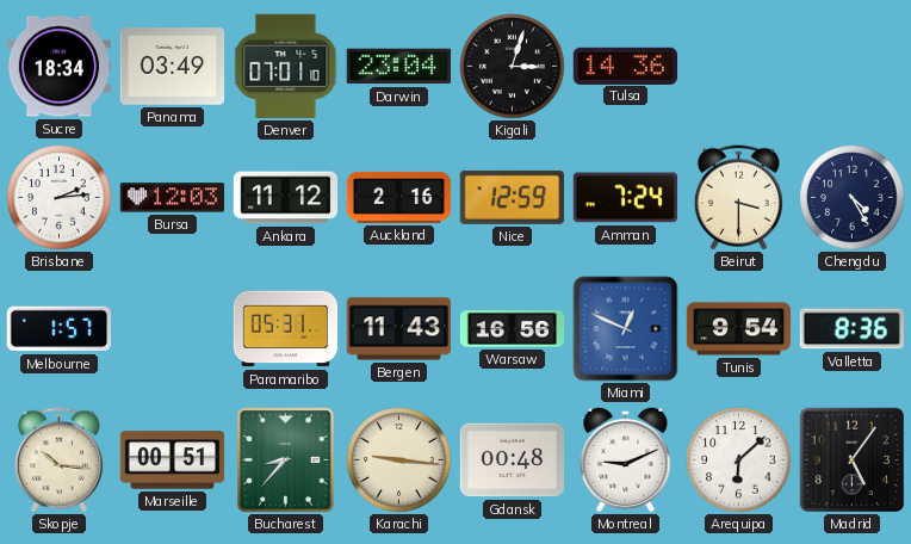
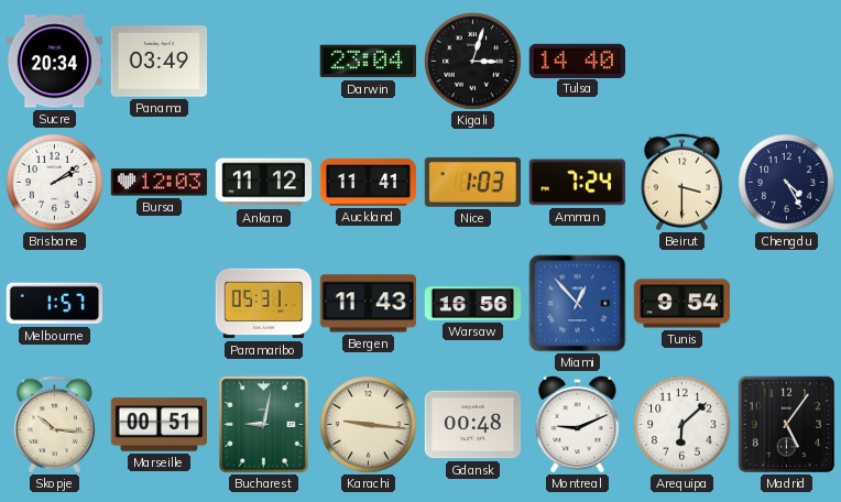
Sucre: 18:34 -> 20:34
Denver: 07:01 -> none
Tulsa: 14:36 -> 14:40
Brisbane: 2:14 -> 2:09
Auckland: 2:16 -> 11:41
Nice: 12:59 -> 1:03
Miami: 12:49 -> 12:53
Valletta: 8:36 -> none
Bucharest: 8:37 -> 9:02
